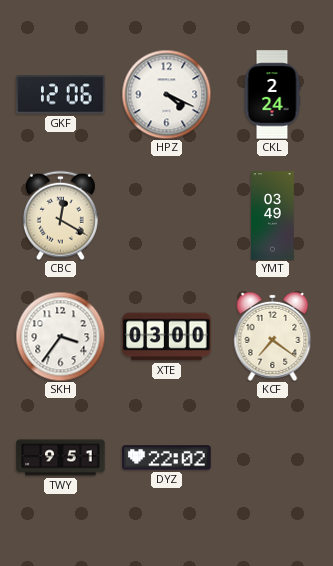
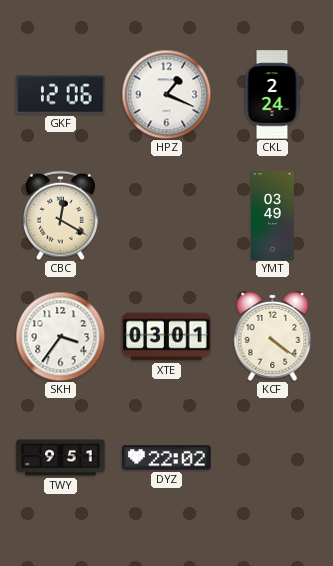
HPZ: 4:19 -> 1:19
XTE: 03:00 -> 03:01
KCF: 7:21 -> 4:21
